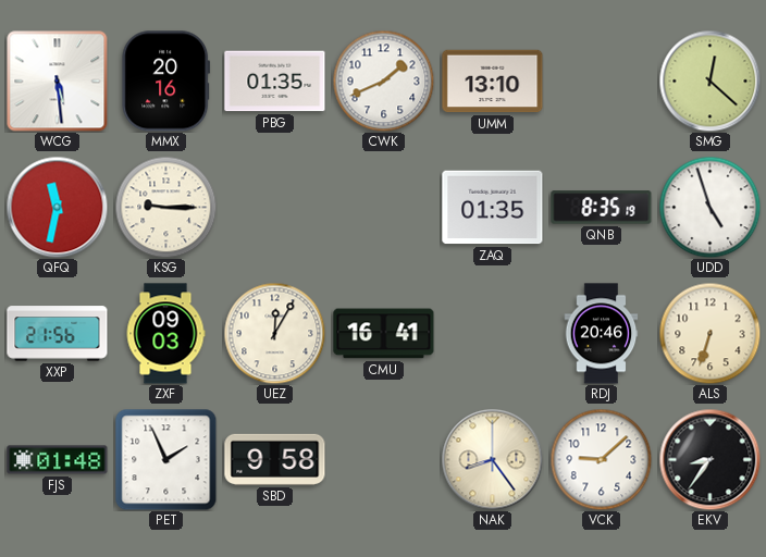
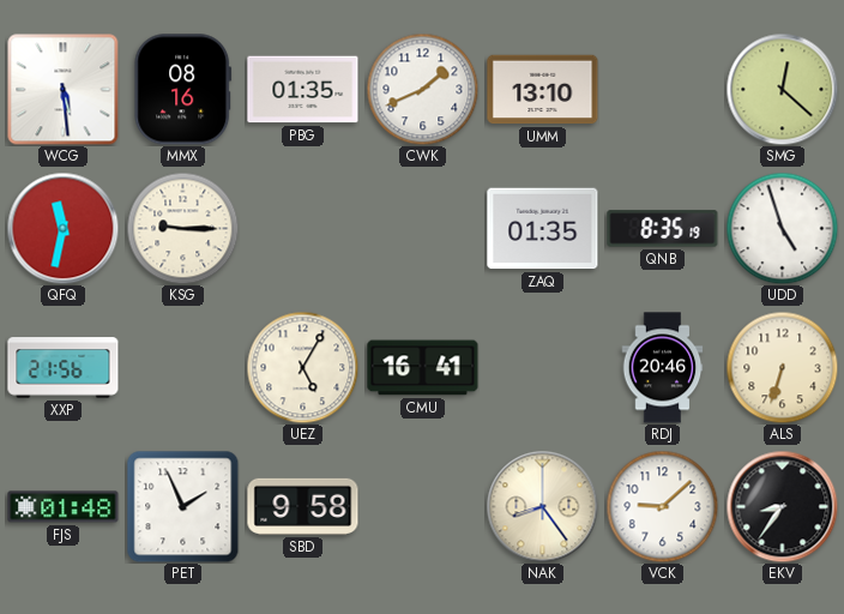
MMX: 20:16 -> 08:16
ZXF: 09:03 -> none
UEZ: 12:05 -> 5:05
